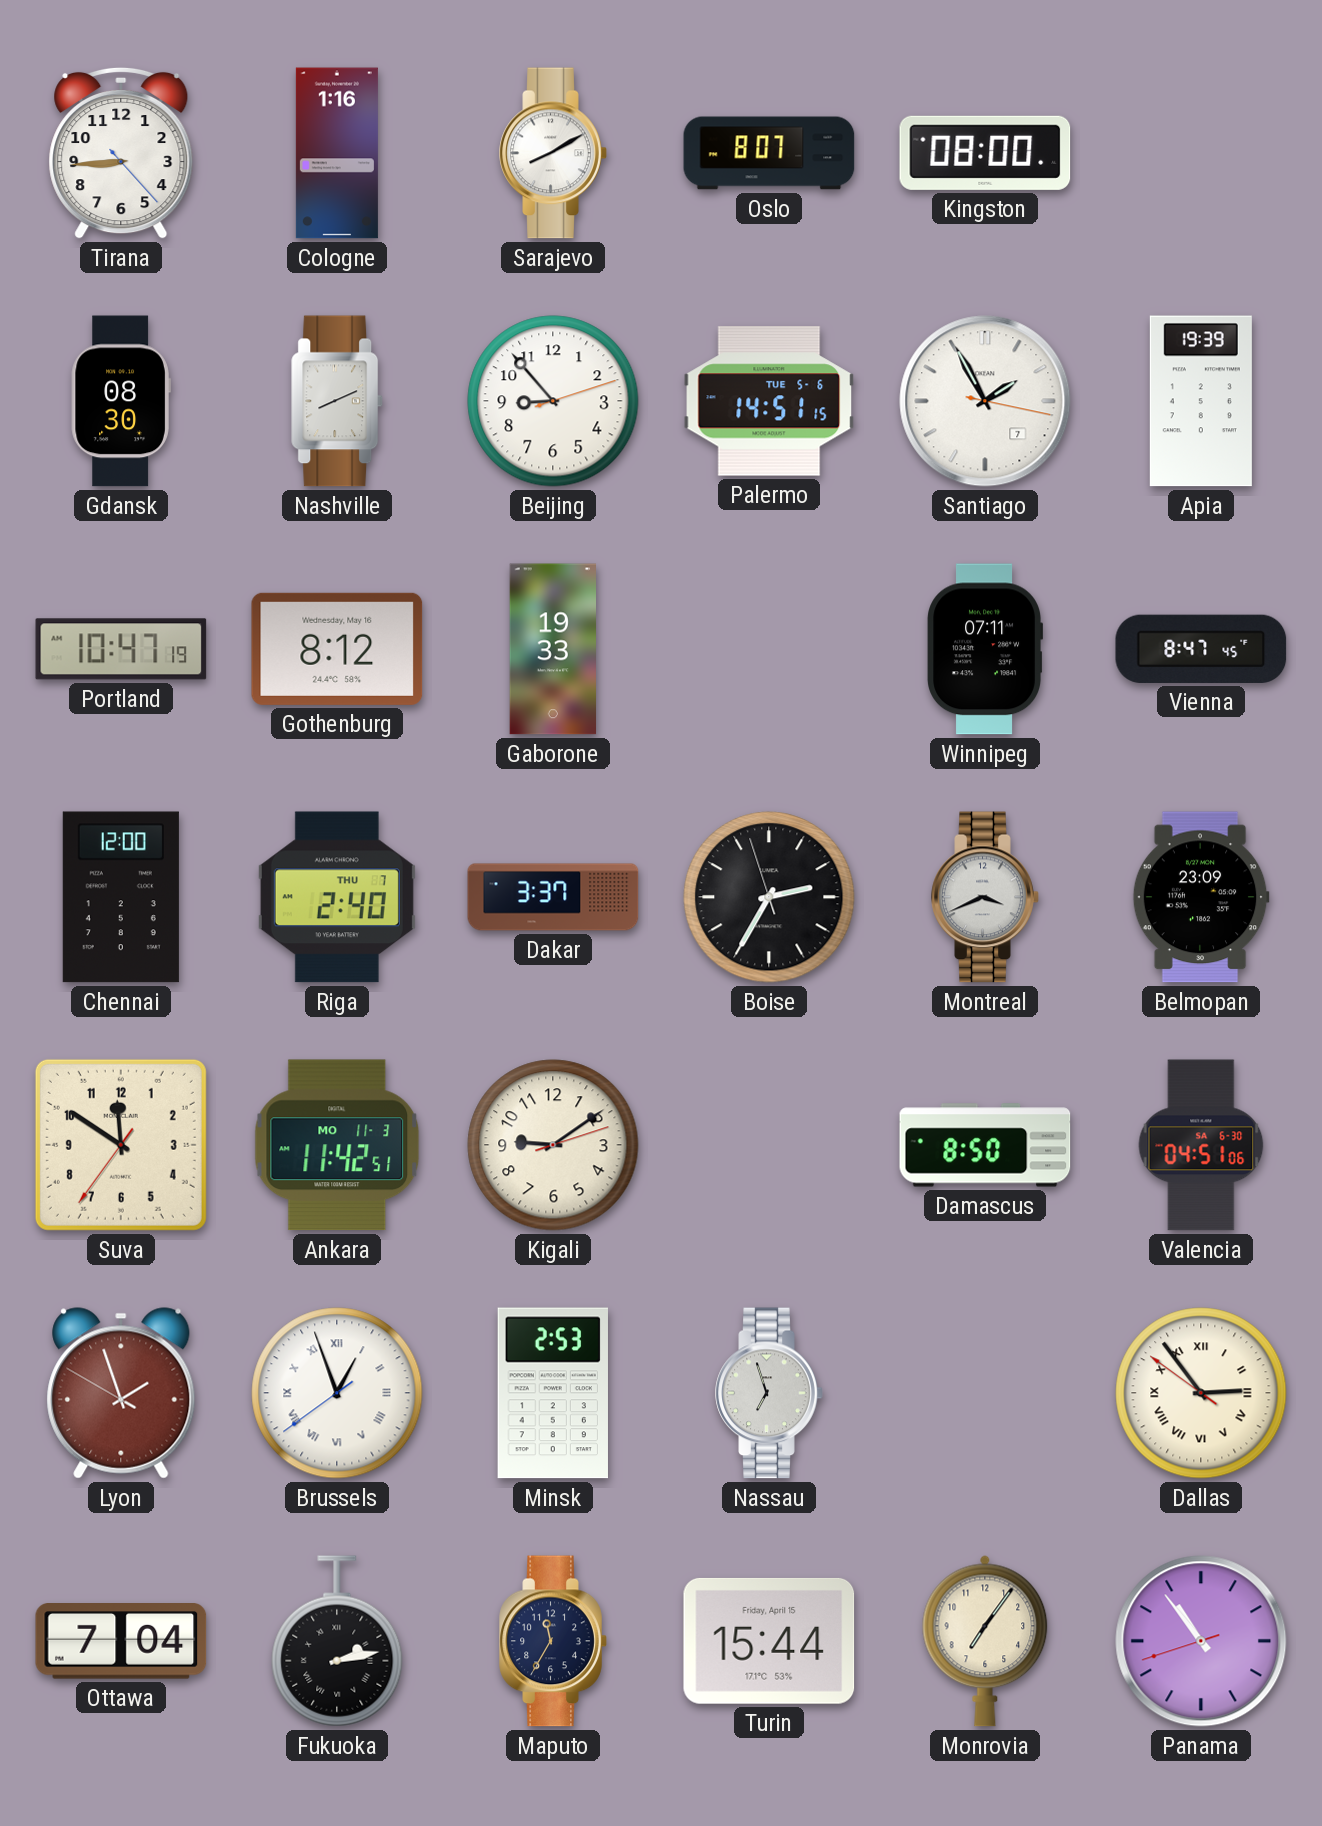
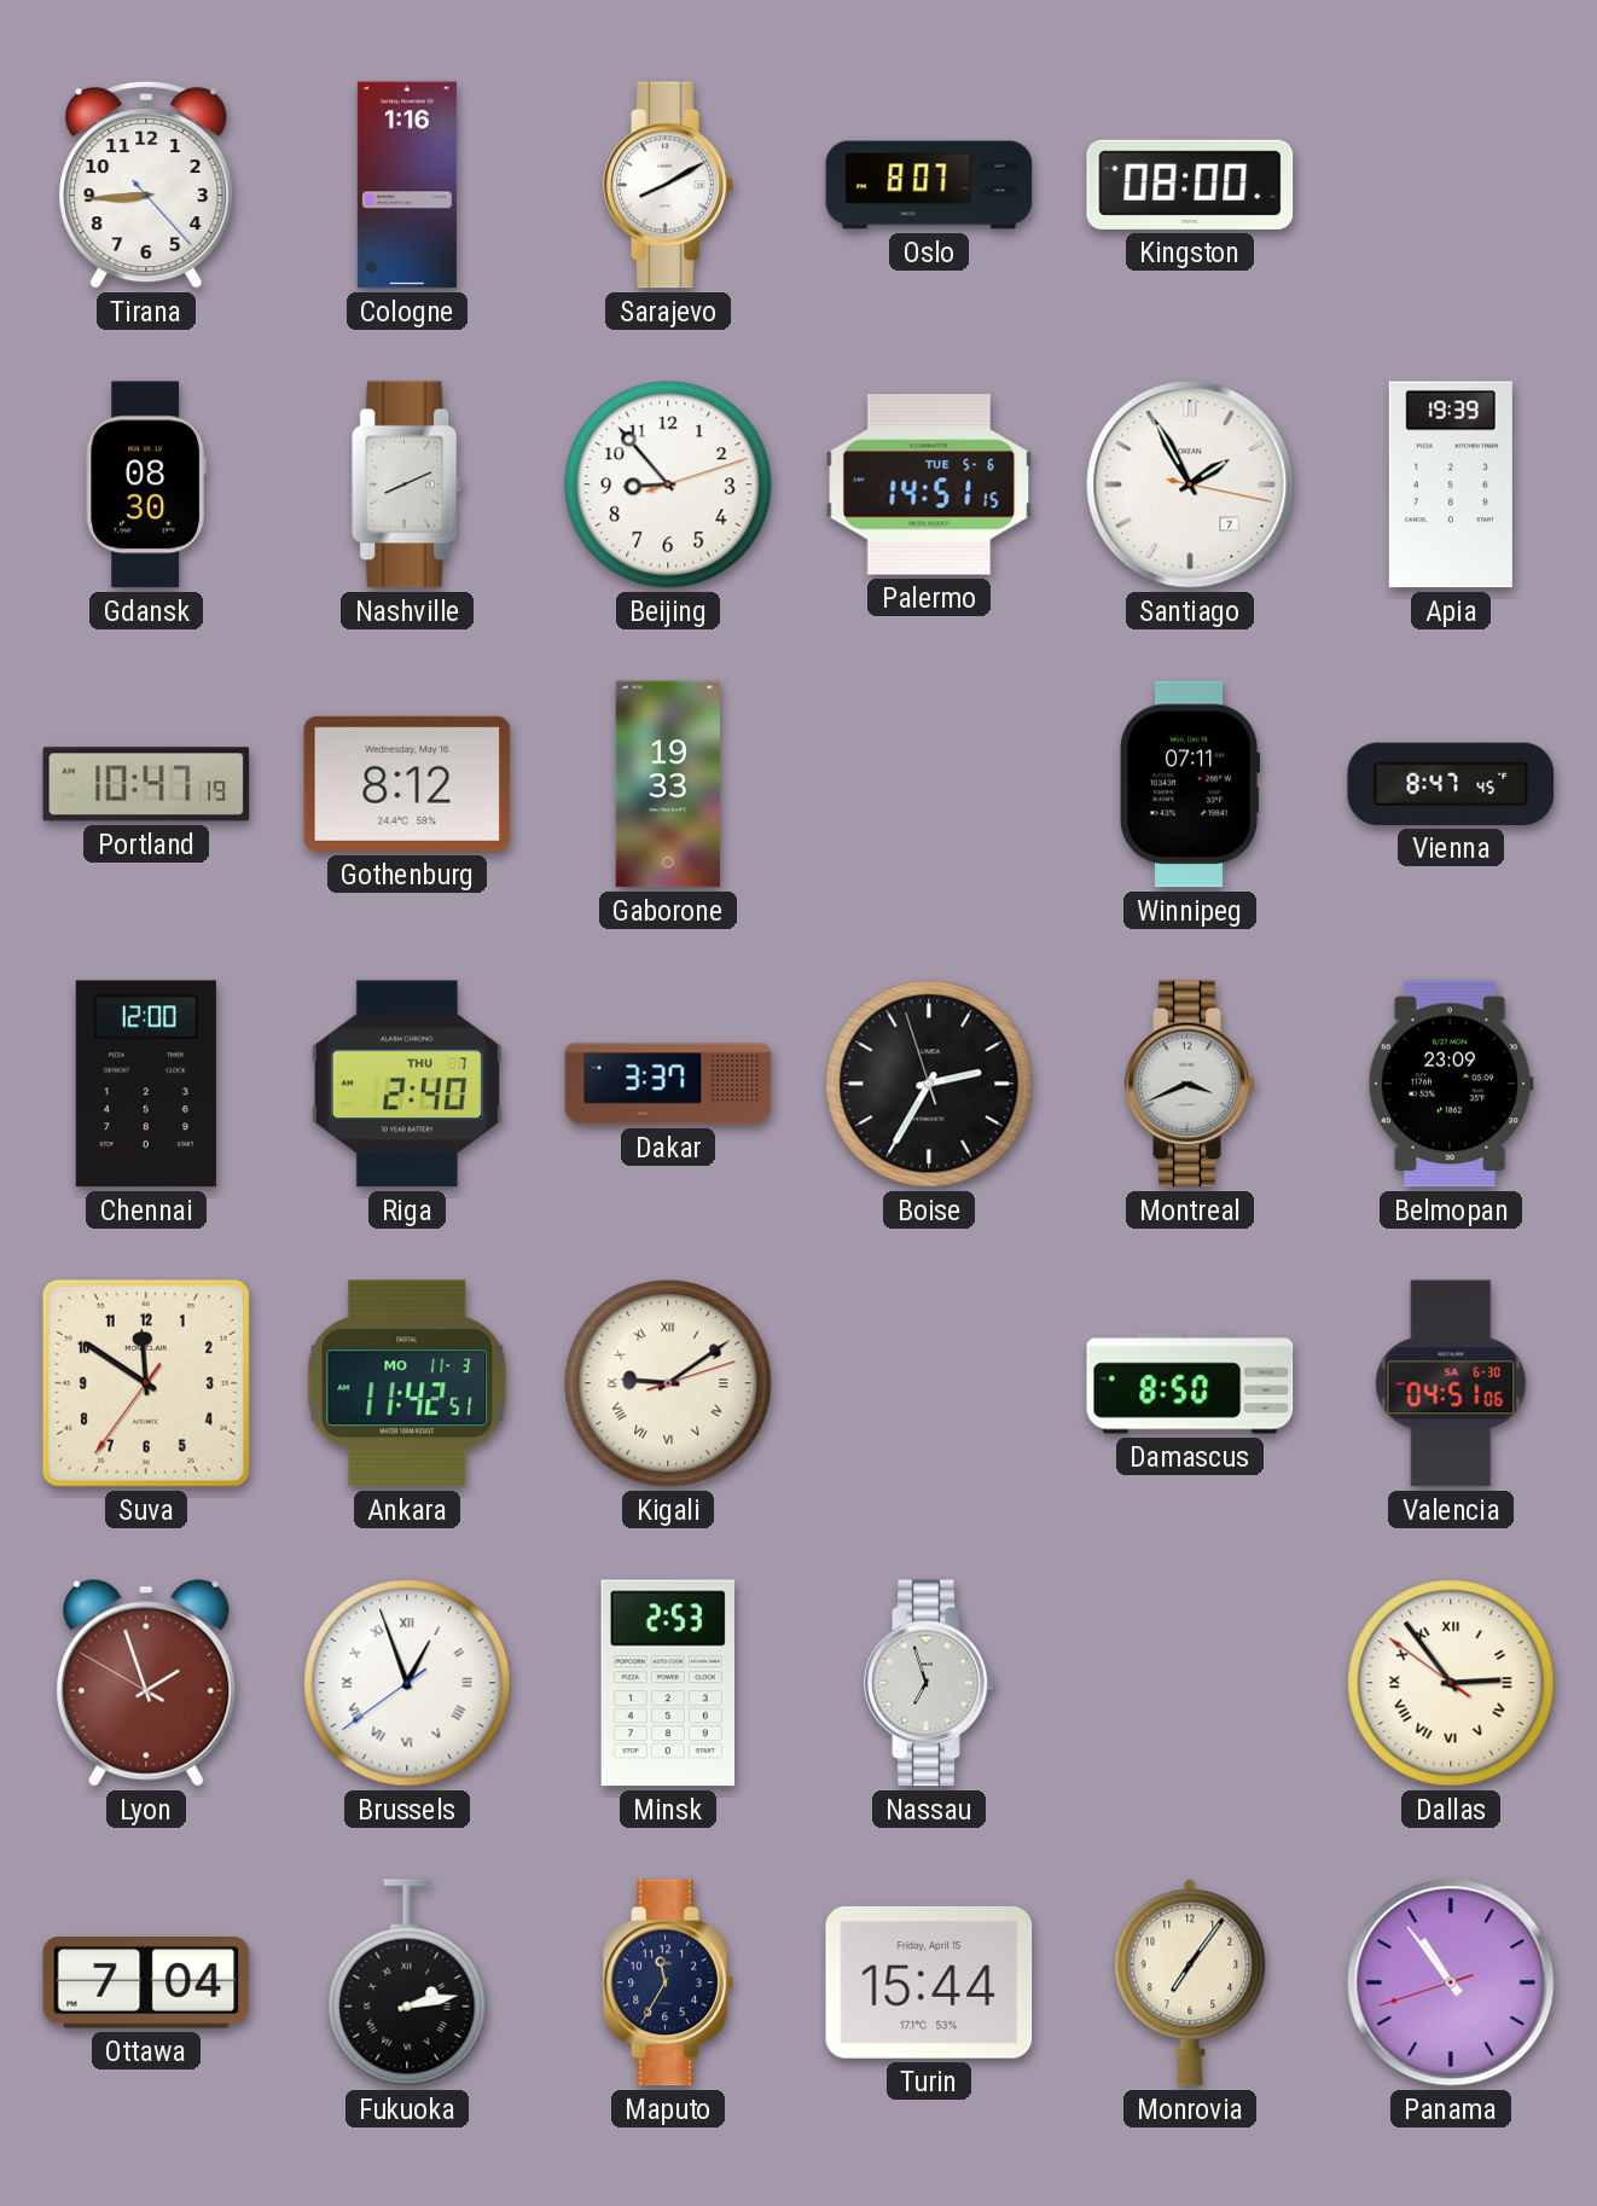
Kigali numerals: Arabic -> Roman
